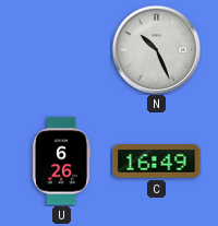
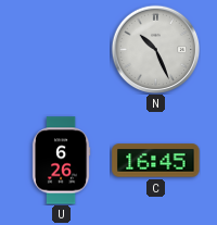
C: 16:49 -> 16:45
